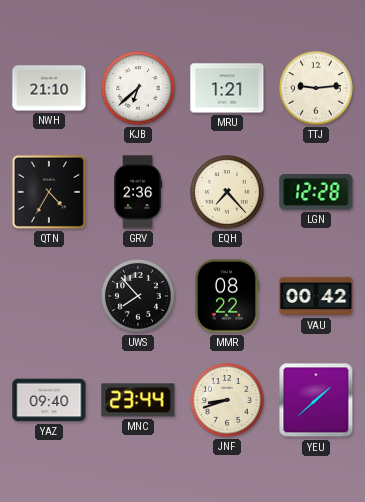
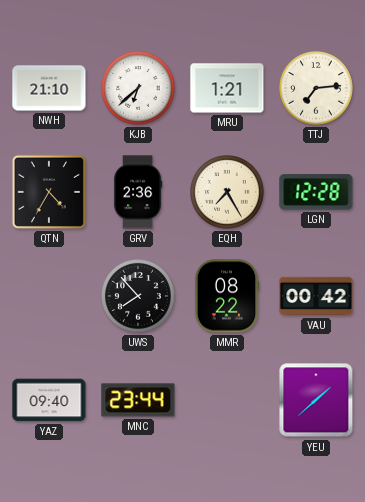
TTJ: 9:14 -> 7:14
EQH: 7:23 -> 7:25
JNF: 8:42 -> none
